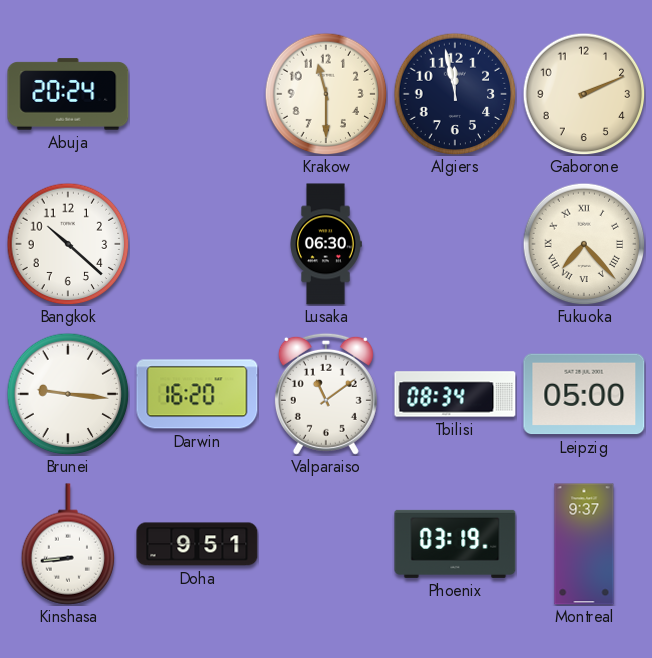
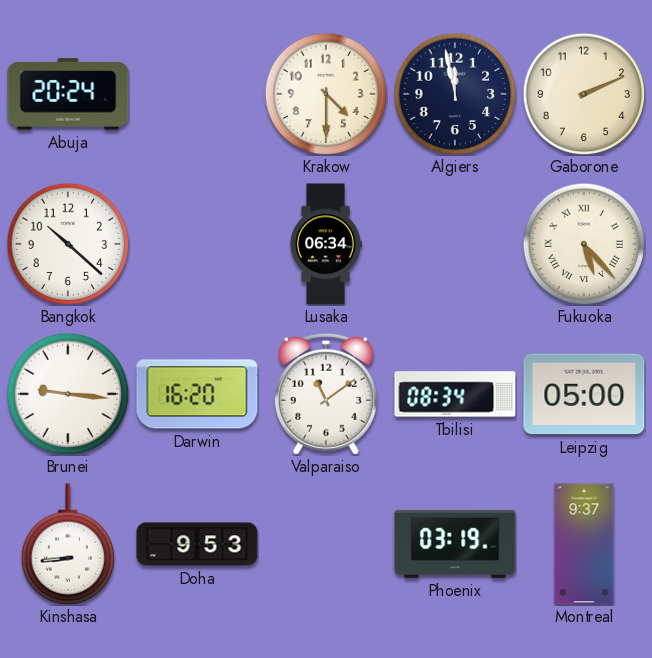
Krakow: 11:30 -> 4:30
Lusaka: 06:30 -> 06:34
Fukuoka: 7:23 -> 5:23
Doha: 9:51 -> 9:53
